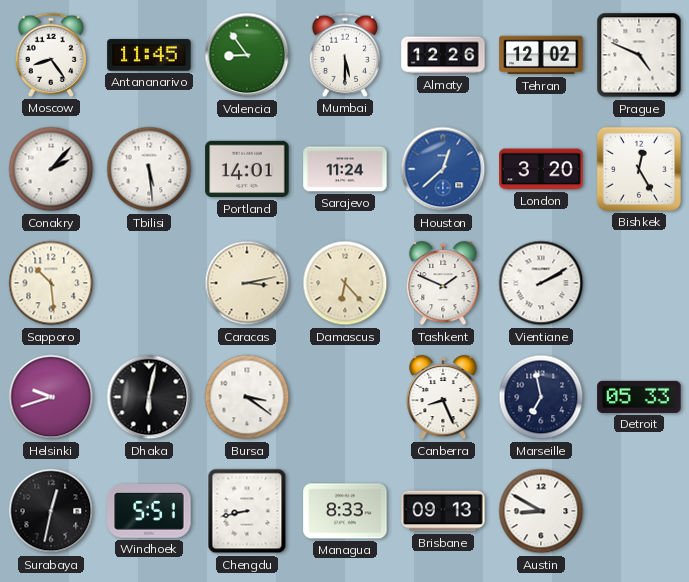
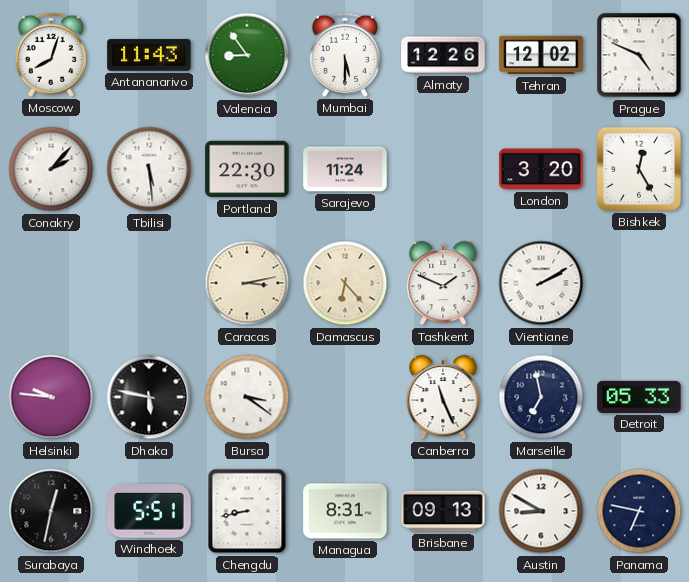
Moscow: 8:24 -> 8:03
Antananarivo: 11:45 -> 11:43
Portland: 14:01 -> 22:30
Houston: 12:38 -> none
Sapporo: 10:29 -> none
Helsinki: 9:42 -> 9:46
Dhaka: 6:02 -> 5:47
Canberra: 8:26 -> 11:26
Managua: 8:33 -> 8:31
Panama: none -> 6:47
